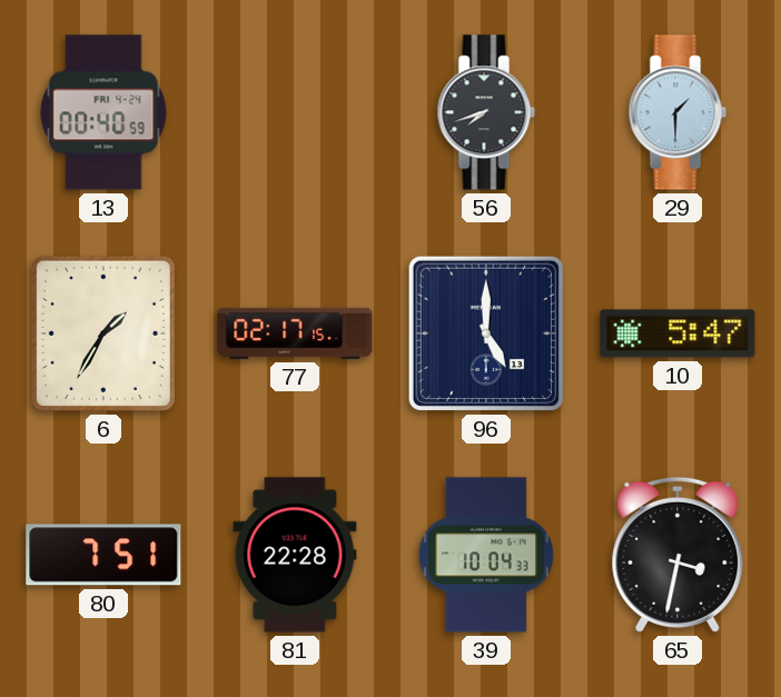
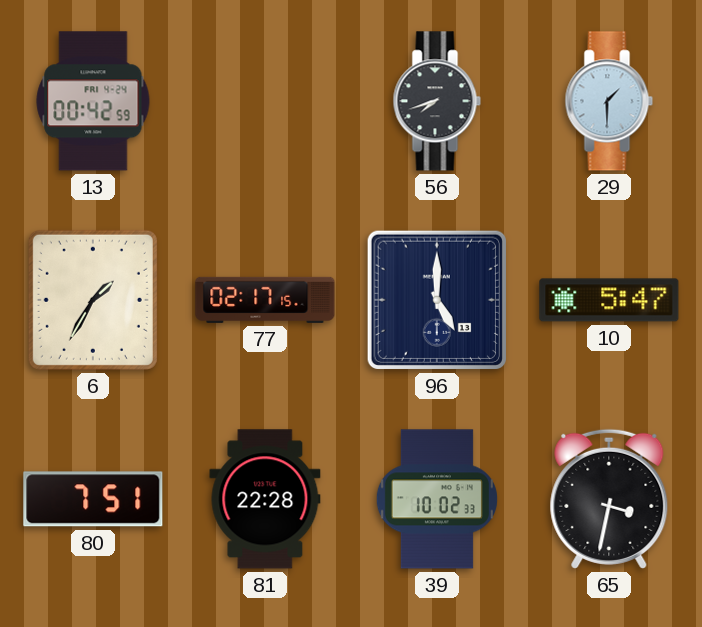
13: 00:40 -> 00:42
39: 10:04 -> 10:02
